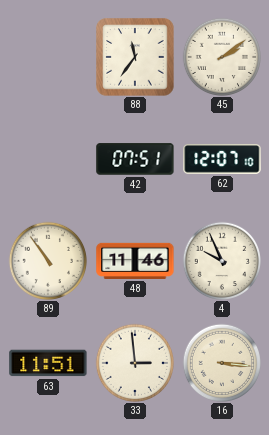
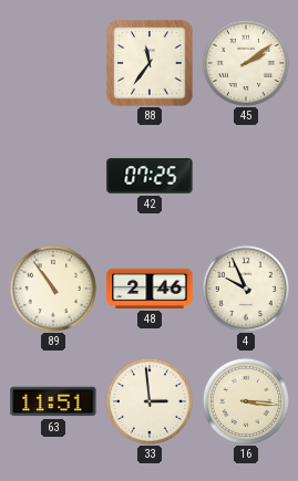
42: 07:51 -> 07:25
62: 12:07 -> none
48: 11:46 -> 2:46
